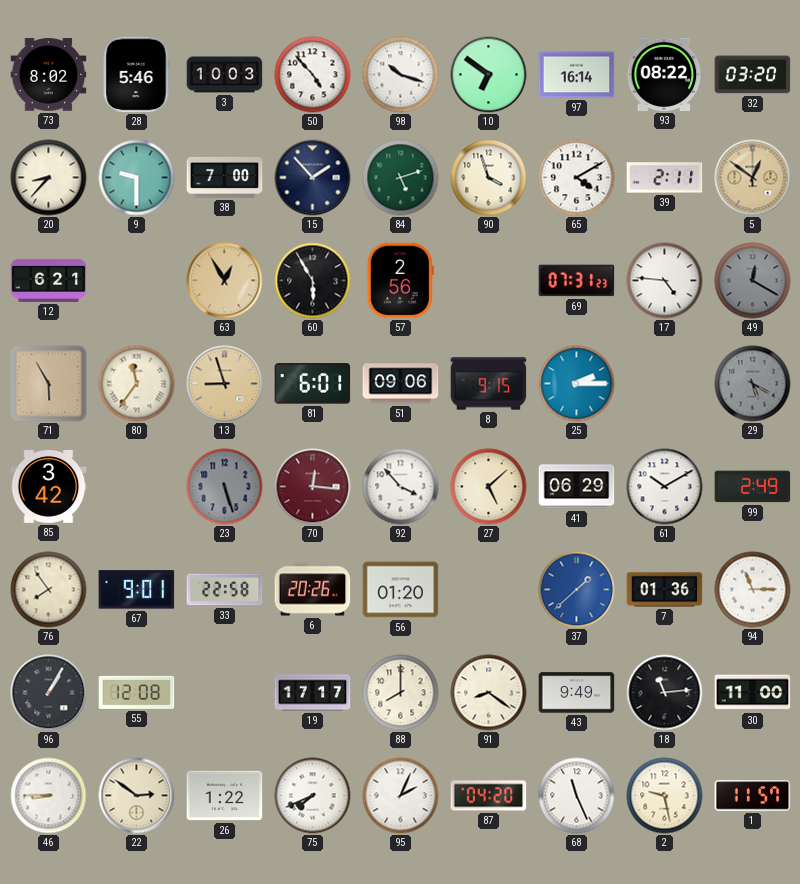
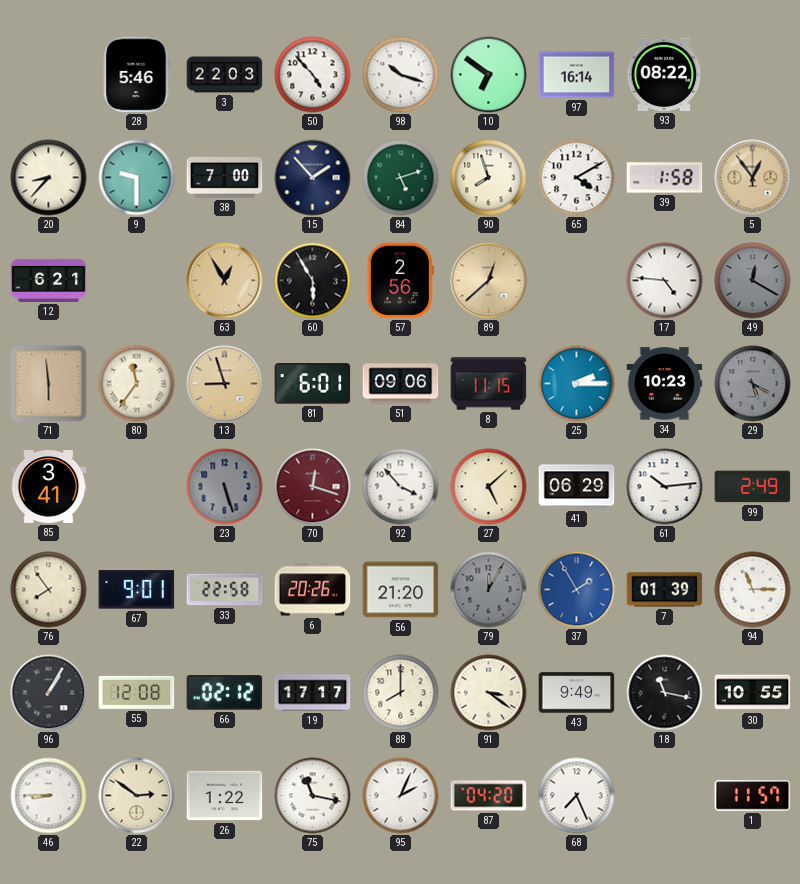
73: 8:02 -> none
3: 10:03 -> 22:03
32: 03:20 -> none
90: 3:57 -> 7:57
39: 2:11 -> 1:58
5: 12:51 -> 12:54
89: none -> 12:38
69: 07:31 -> none
71: 5:55 -> 5:59
8: 9:15 -> 11:15
34: none -> 10:23
85: 3:42 -> 3:41
70: 12:16 -> 12:18
61: 10:10 -> 10:14
56: 01:20 -> 21:20
79: none -> 12:05
37: 1:38 -> 1:55
7: 01:36 -> 01:39
66: none -> 02:12
91: 8:21 -> 3:21
18: 11:14 -> 11:17
30: 11:00 -> 10:55
75: 7:41 -> 11:17
68: 11:26 -> 7:26
2: 9:28 -> none
